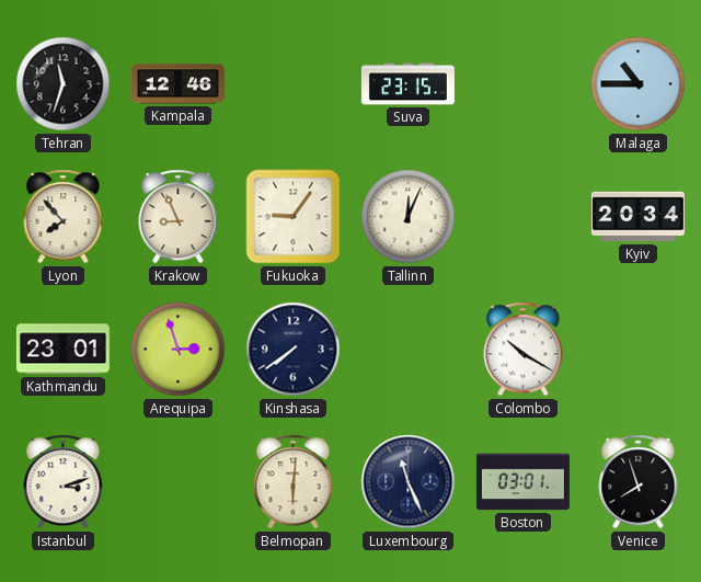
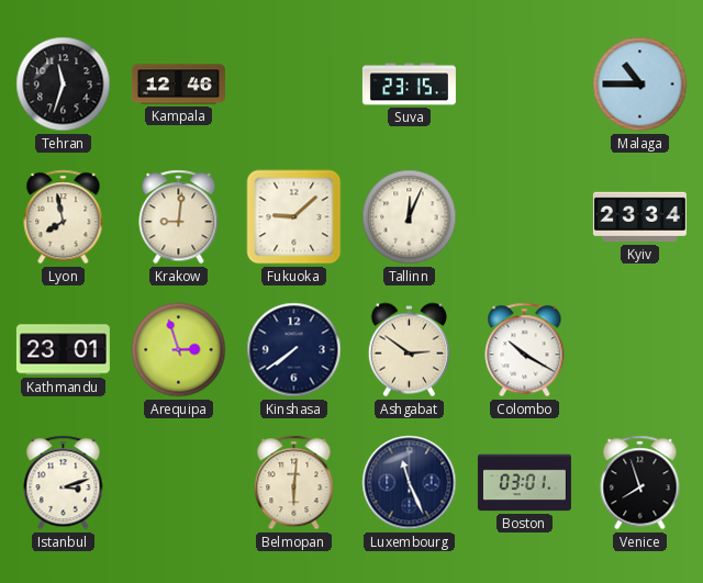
Lyon: 7:53 -> 7:58
Krakow: 8:56 -> 9:01
Fukuoka: 9:06 -> 9:08
Kyiv: 20:34 -> 23:34
Ashgabat: none -> 2:51
